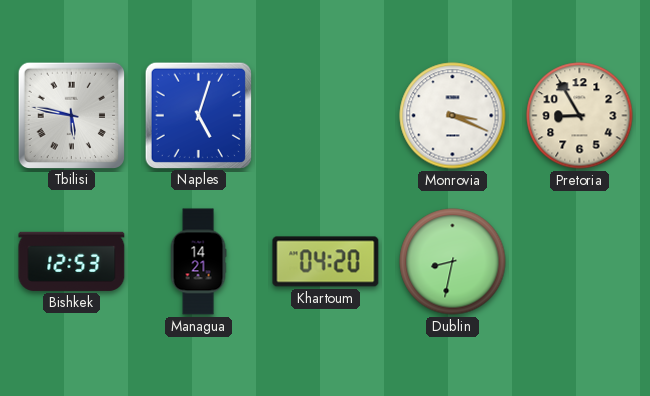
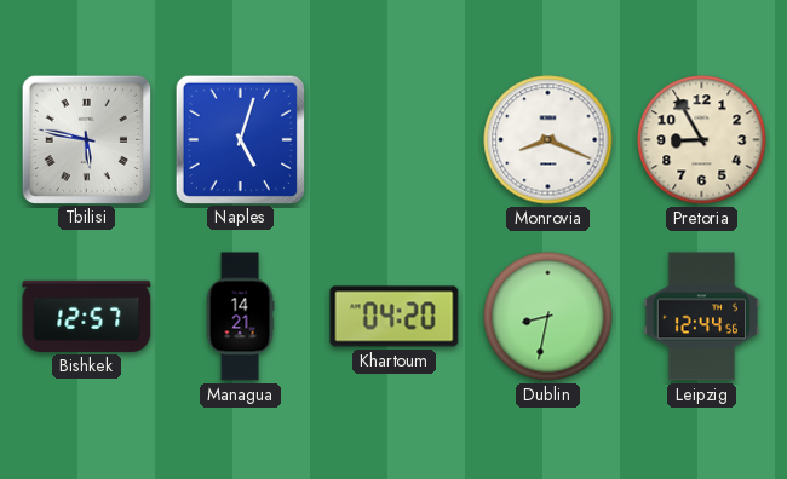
Monrovia: 3:19 -> 8:19
Bishkek: 12:53 -> 12:57
Leipzig: none -> 12:44
